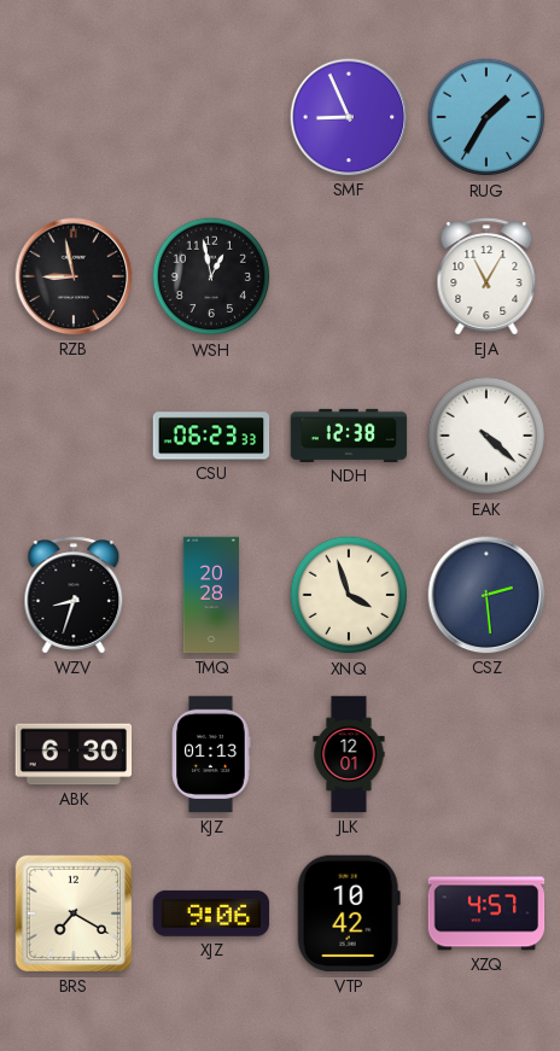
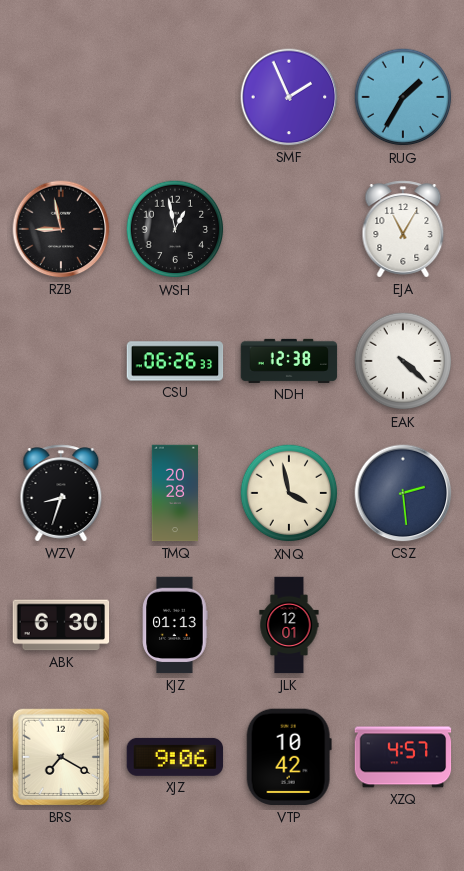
SMF: 8:56 -> 1:56
CSU: 06:23 -> 06:26
XNQ: 3:57 -> 3:58
